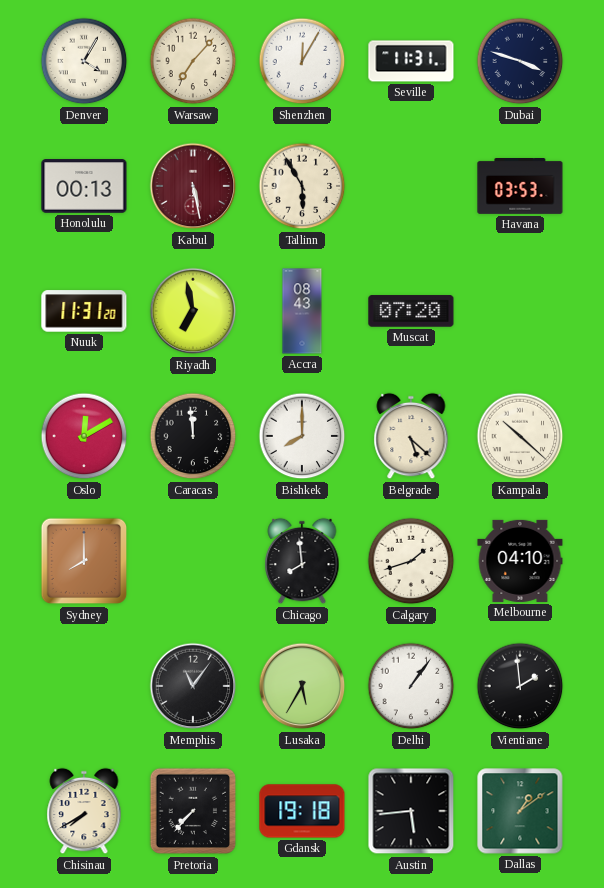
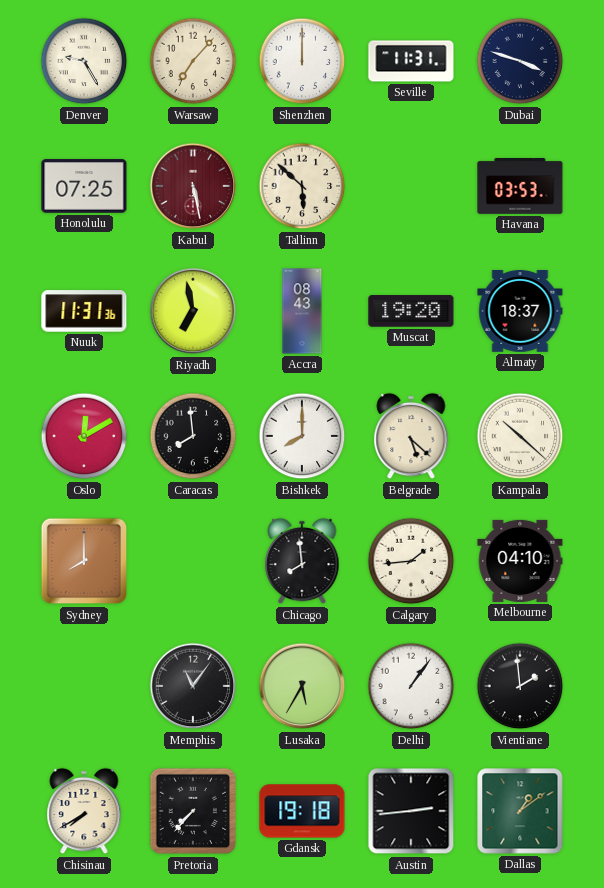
Denver: 4:05 -> 9:25
Shenzhen: 12:05 -> 12:00
Honolulu: 00:13 -> 07:25
Tallinn: 5:55 -> 5:52
Nuuk: 11:31:20 -> 11:31:36
Muscat: 07:20 -> 19:20
Almaty: none -> 18:37
Caracas: 11:59 -> 7:59
Calgary: 1:42 -> 1:44
Austin: 5:44 -> 2:44
